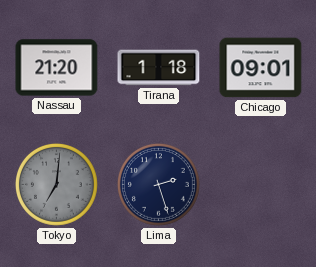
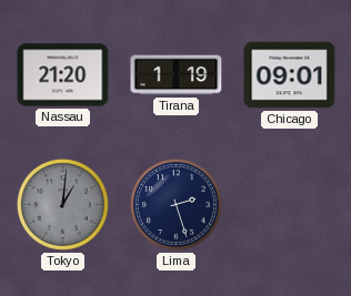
Tirana: 1:18 -> 1:19
Tokyo: 7:01 -> 1:01
